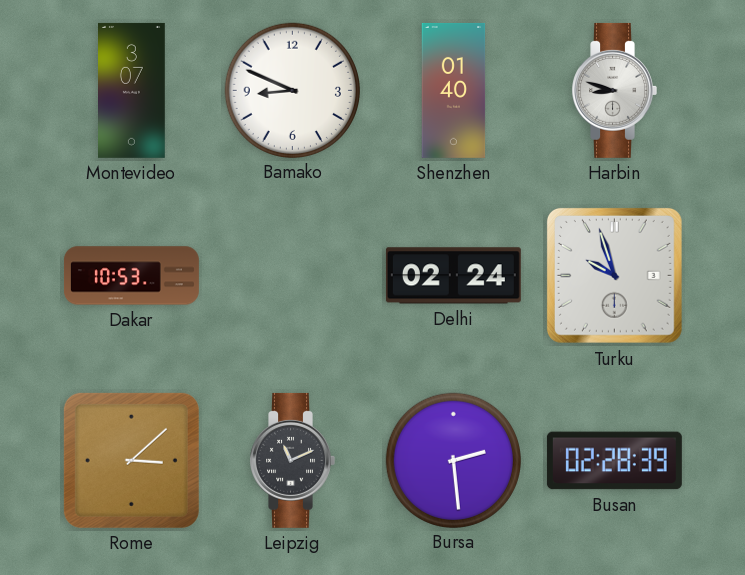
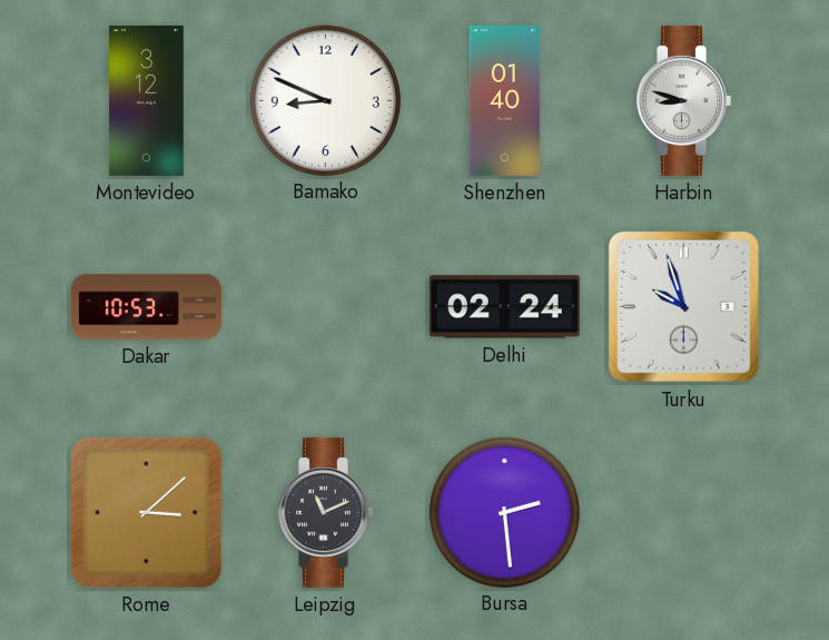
Montevideo: 3:07 -> 3:12
Busan: 02:28 -> none
